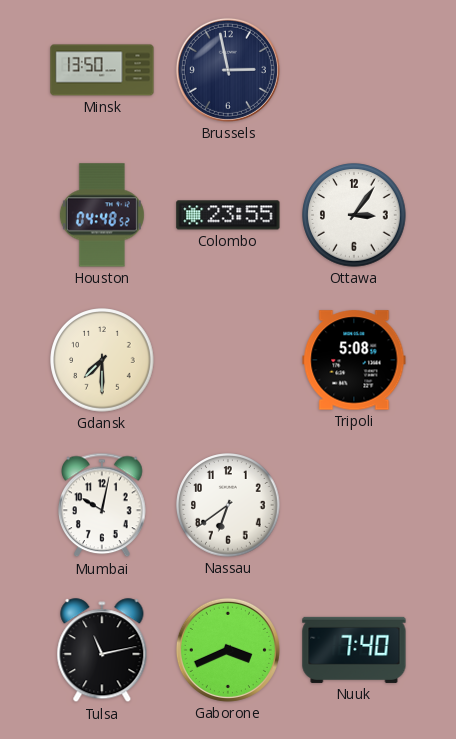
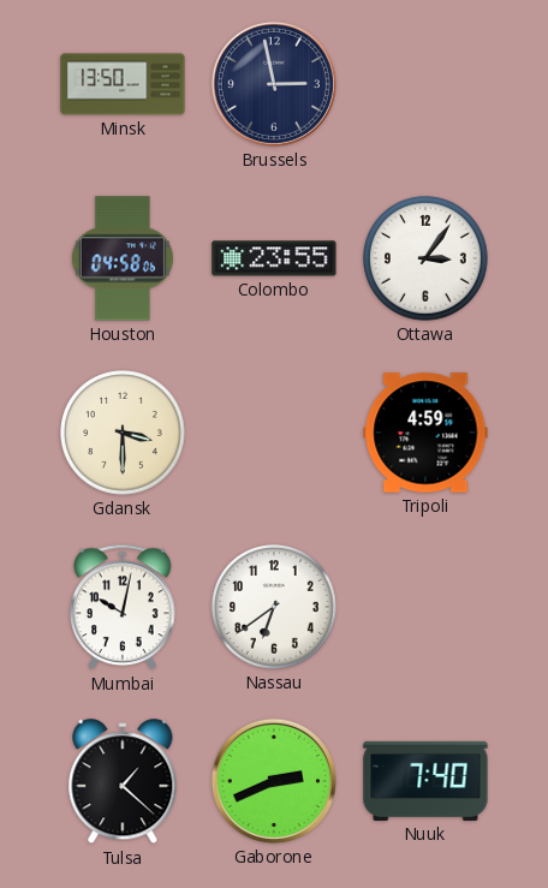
Houston: 04:48 -> 04:58
Gdansk: 7:30 -> 3:30
Tripoli: 5:08 -> 4:59
Tulsa: 11:13 -> 1:22
Gaborone: 3:41 -> 2:41
